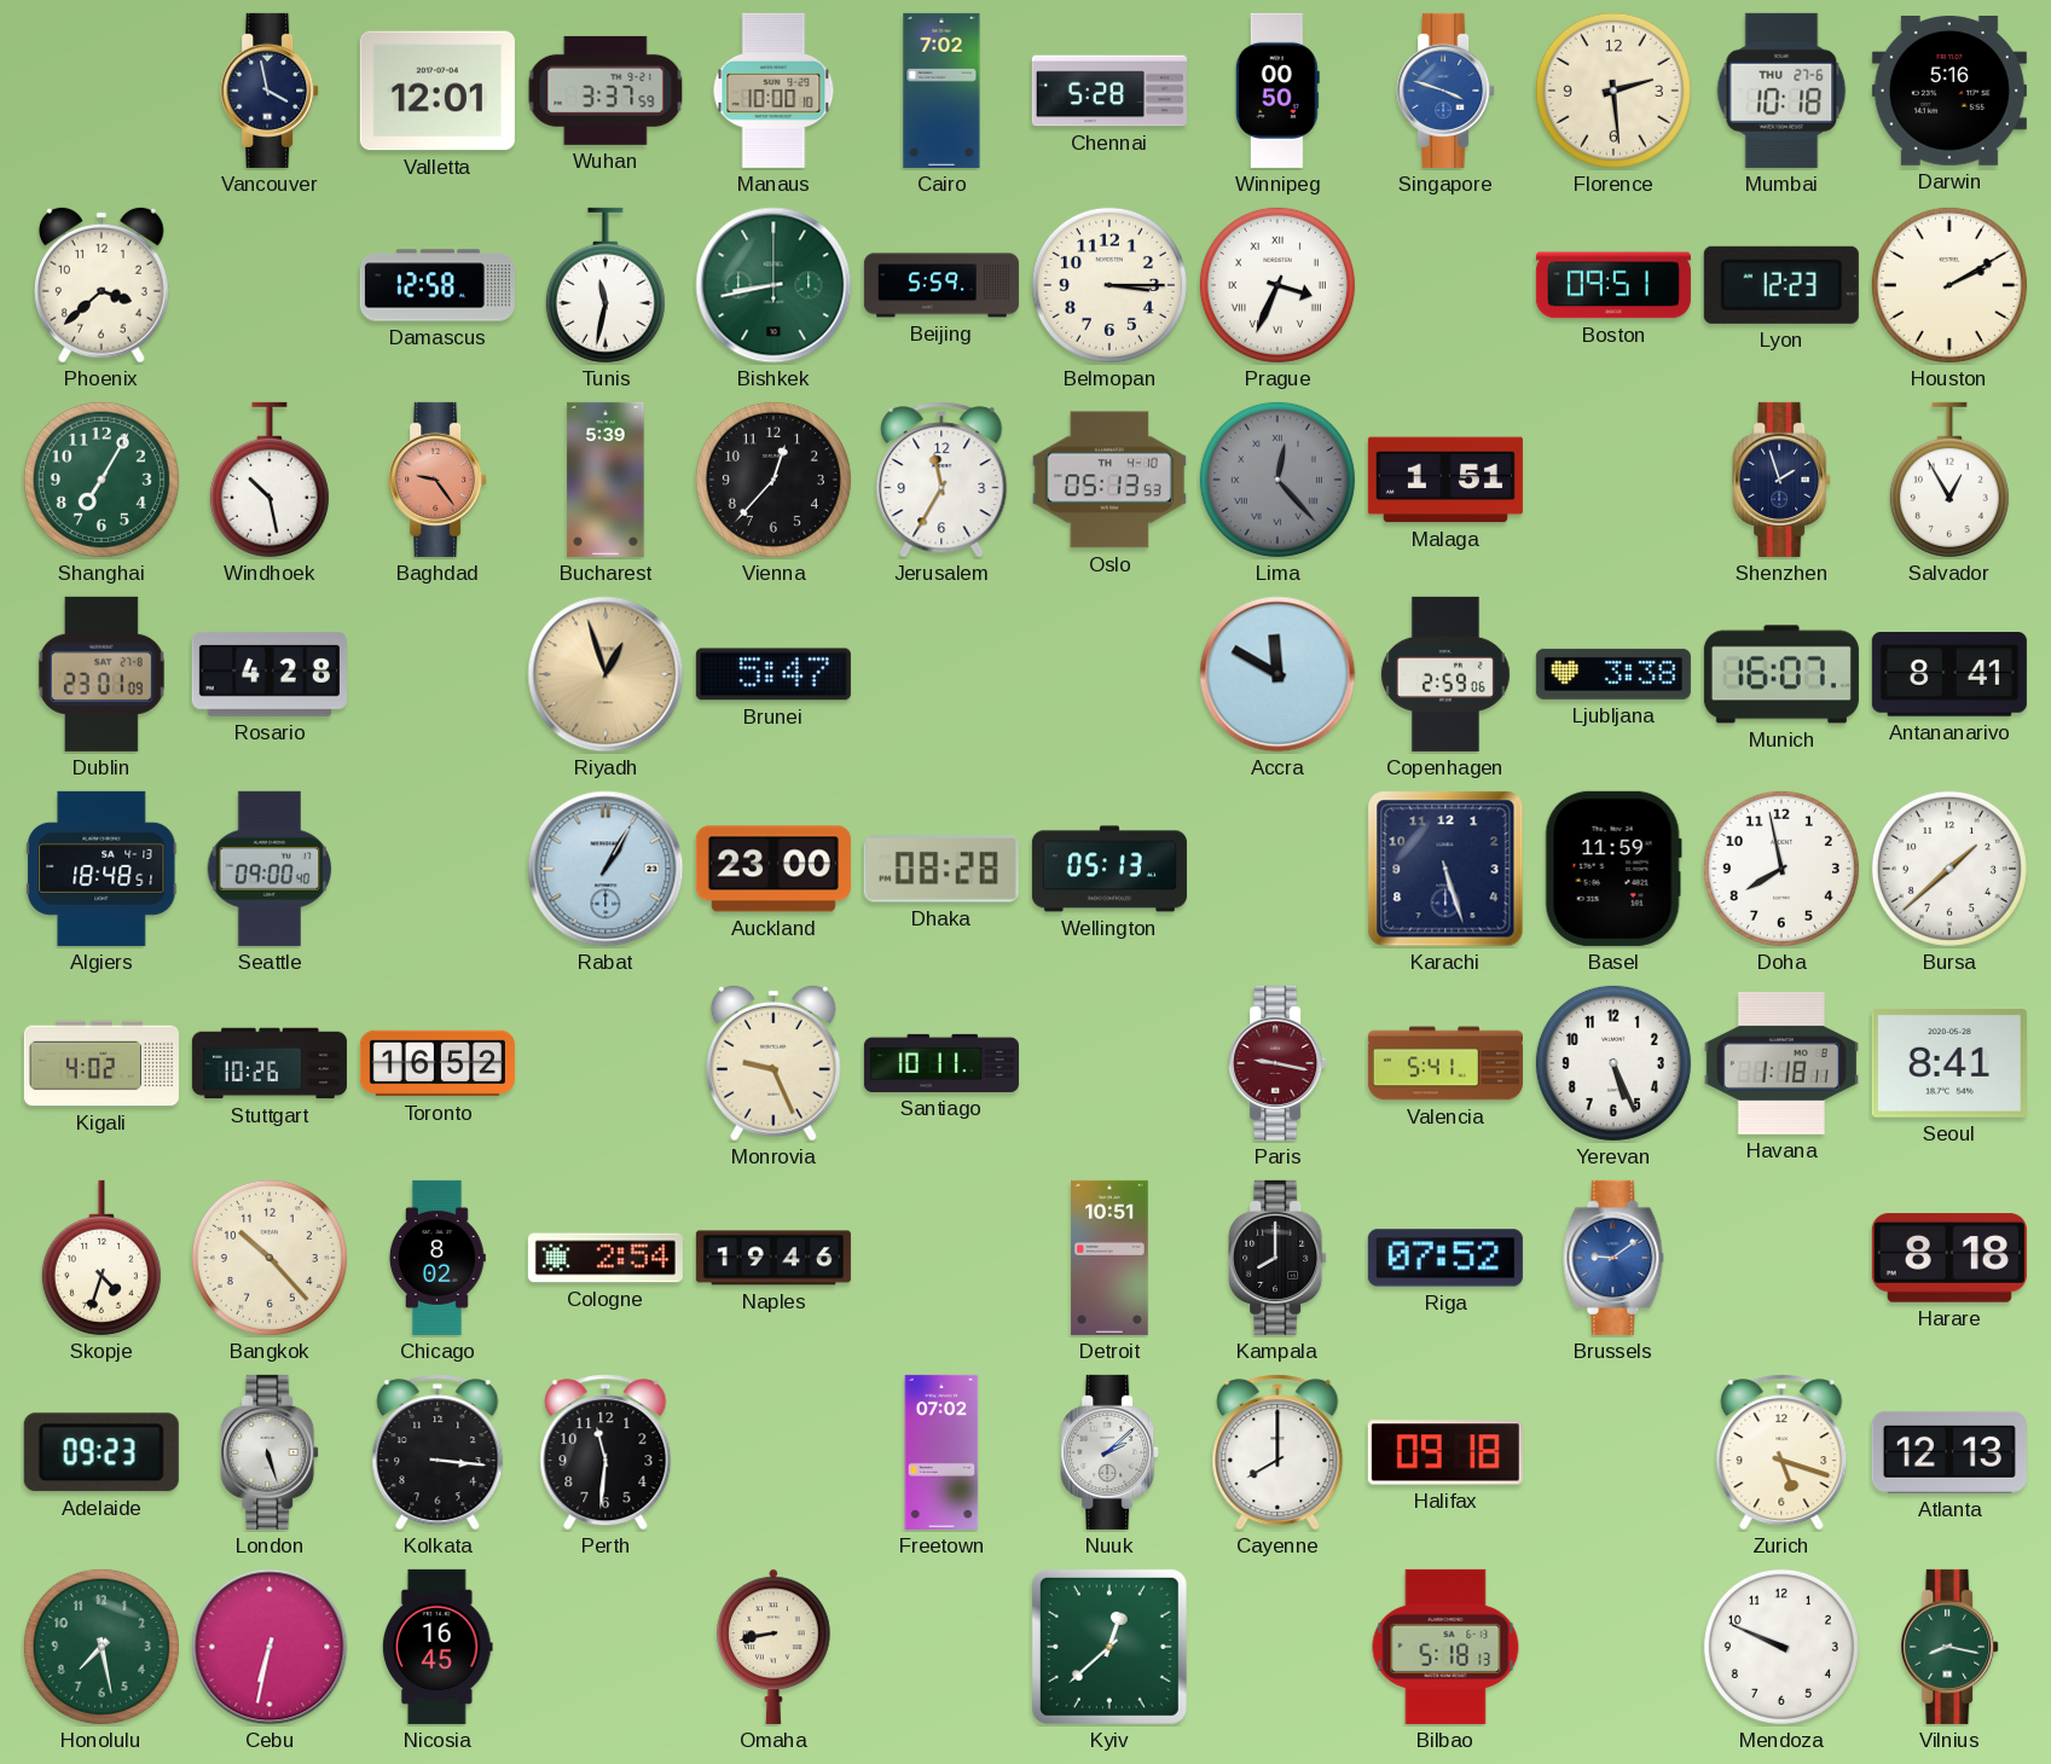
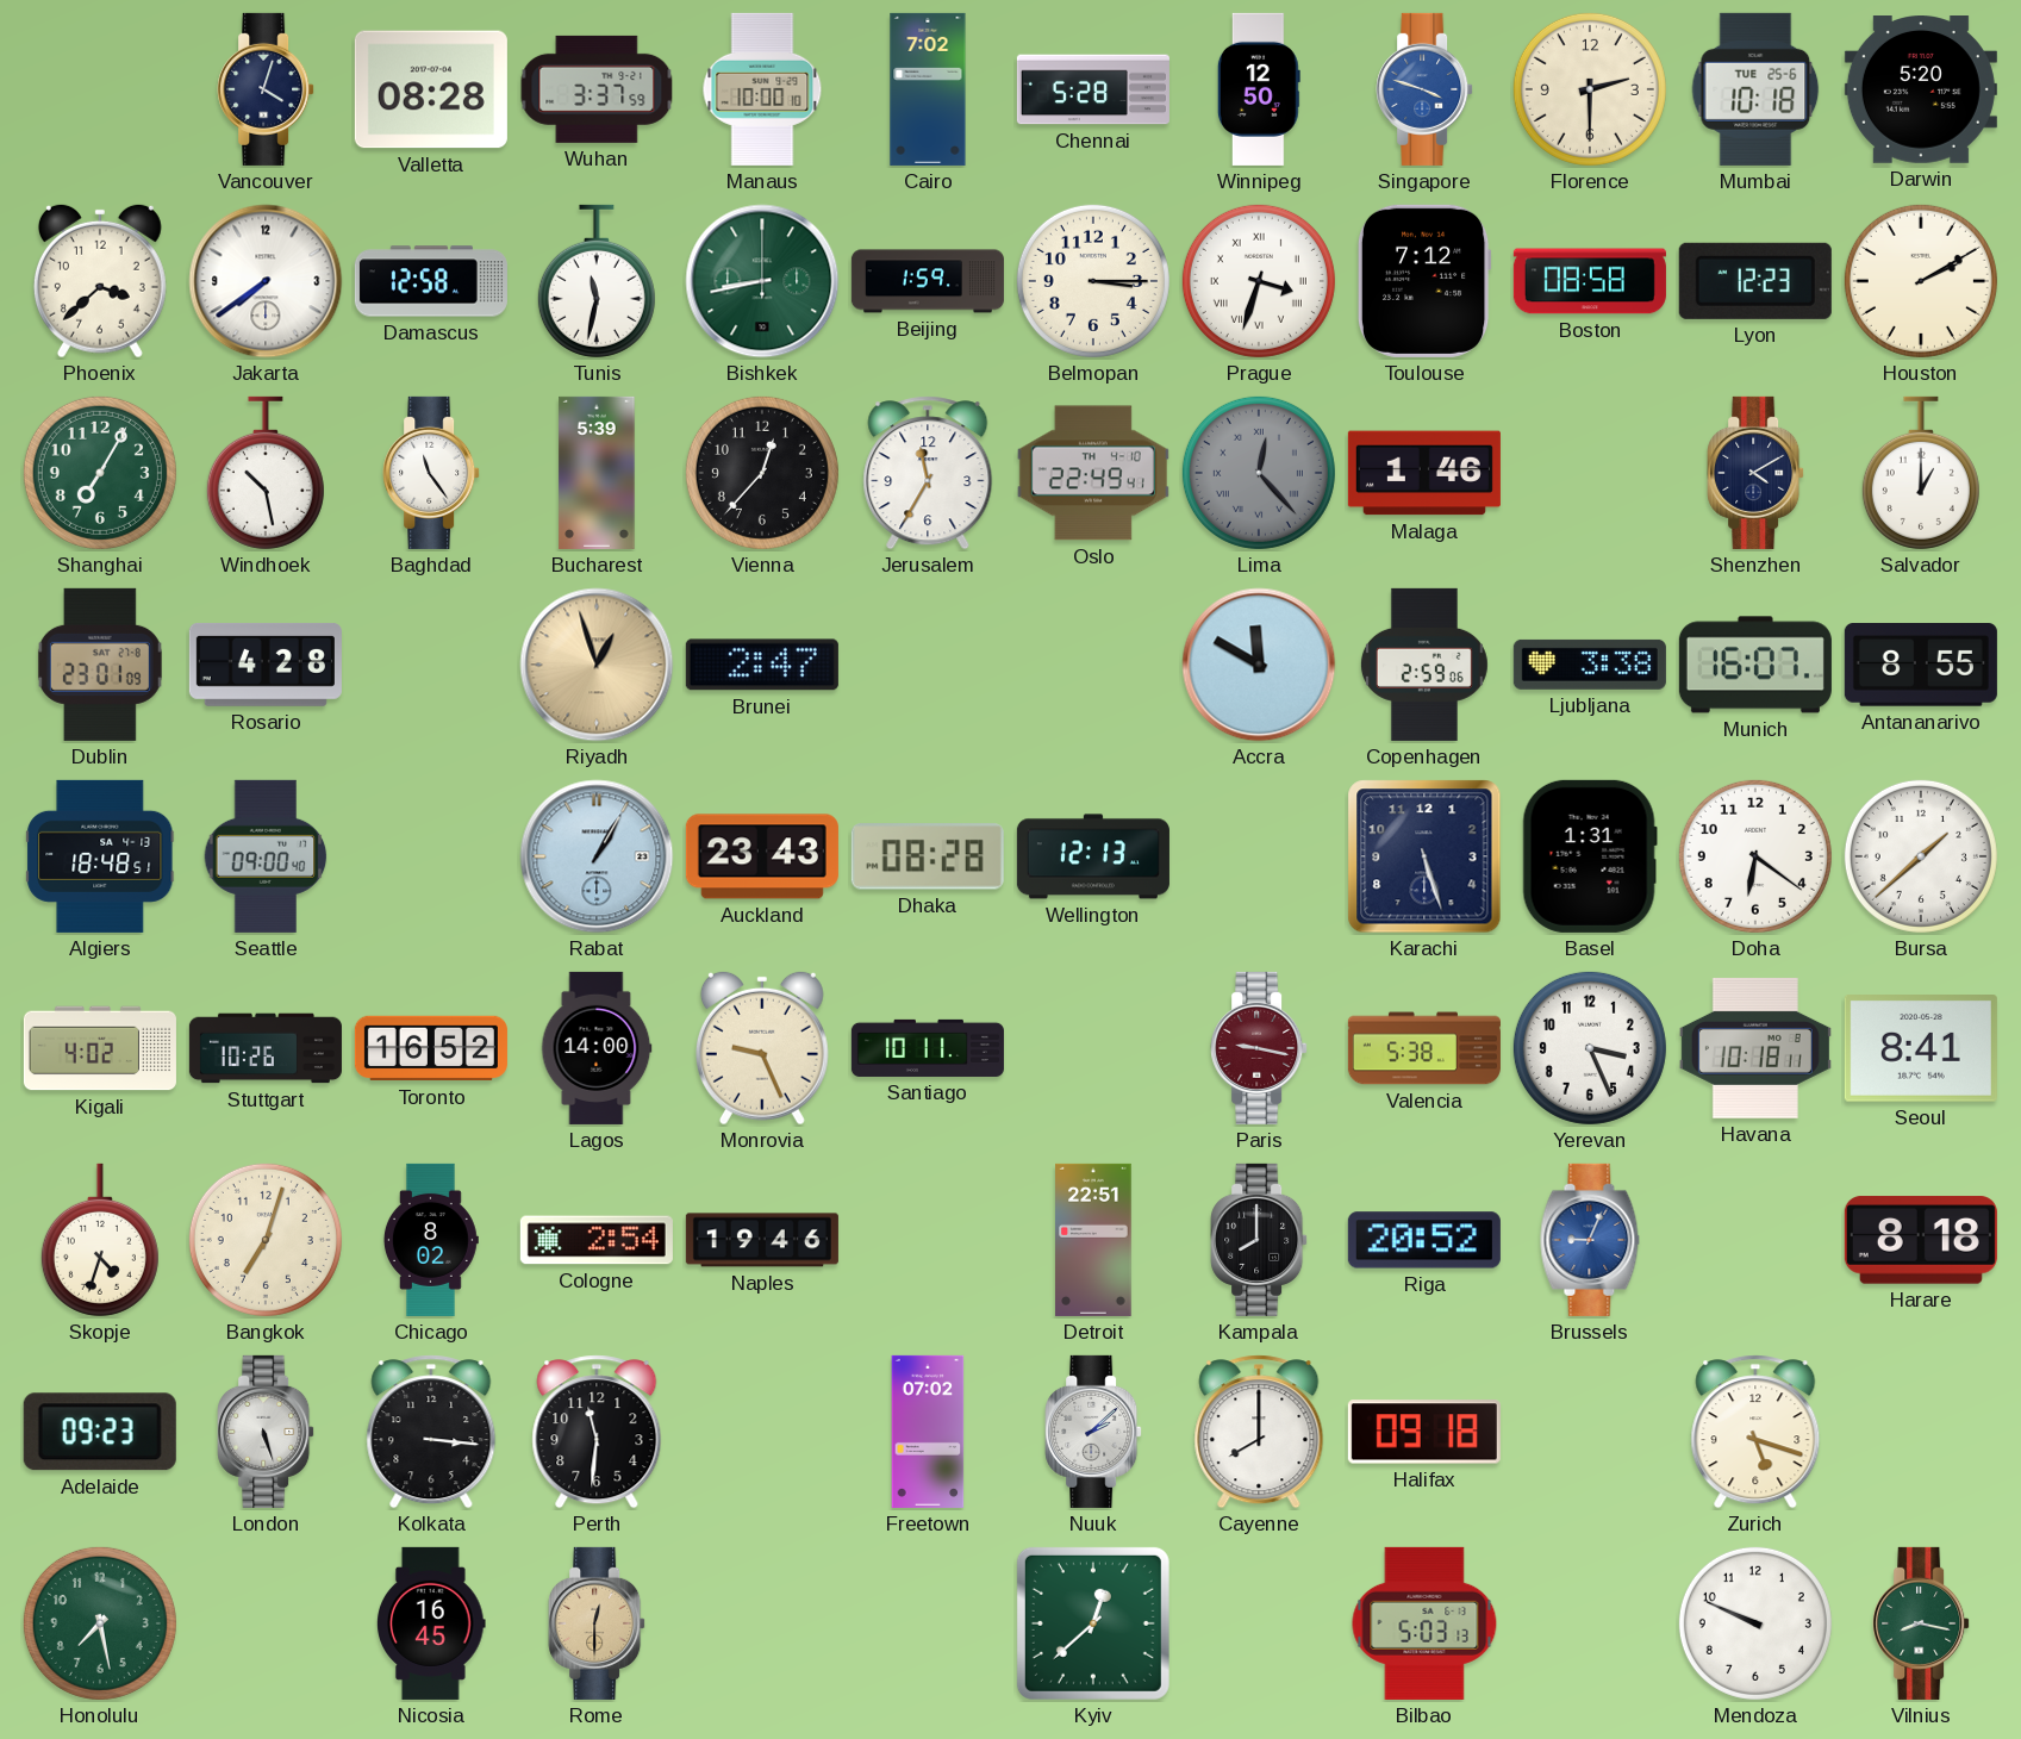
Vancouver: 3:58 -> 4:03
Valletta: 12:01 -> 08:28
Winnipeg: 00:50 -> 12:50
Florence: 2:29 -> 2:30
Mumbai date: THU 27-6 -> TUE 25-6
Darwin: 5:16 -> 5:20
Jakarta: none -> 7:39
Beijing: 5:59 -> 1:59
Prague: 3:34 -> 3:33
Toulouse: none -> 7:12
Boston: 09:51 -> 08:58
Baghdad: 9:24 -> 11:24
Baghdad dial: salmon -> white
Oslo: 05:13 -> 22:49
Malaga: 1:51 -> 1:46
Shenzhen: 1:57 -> 4:10
Salvador: 12:55 -> 1:00
Brunei: 5:47 -> 2:47
Antananarivo: 8:41 -> 8:55
Auckland: 23:00 -> 23:43
Wellington: 05:13 -> 12:13
Basel: 11:59 -> 1:31
Doha: 7:58 -> 6:21
Lagos: none -> 14:00
Valencia: 5:41 -> 5:38
Yerevan: 5:26 -> 3:26
Havana: 1:18 -> 10:18
Bangkok: 10:23 -> 7:03
Detroit: 10:51 -> 22:51
Riga: 07:52 -> 20:52
Brussels: 9:09 -> 9:04
Atlanta: 12:13 -> none
Cebu: 6:32 -> none
Rome: none -> 12:30
Omaha: 8:43 -> none
Bilbao: 5:18 -> 5:03
